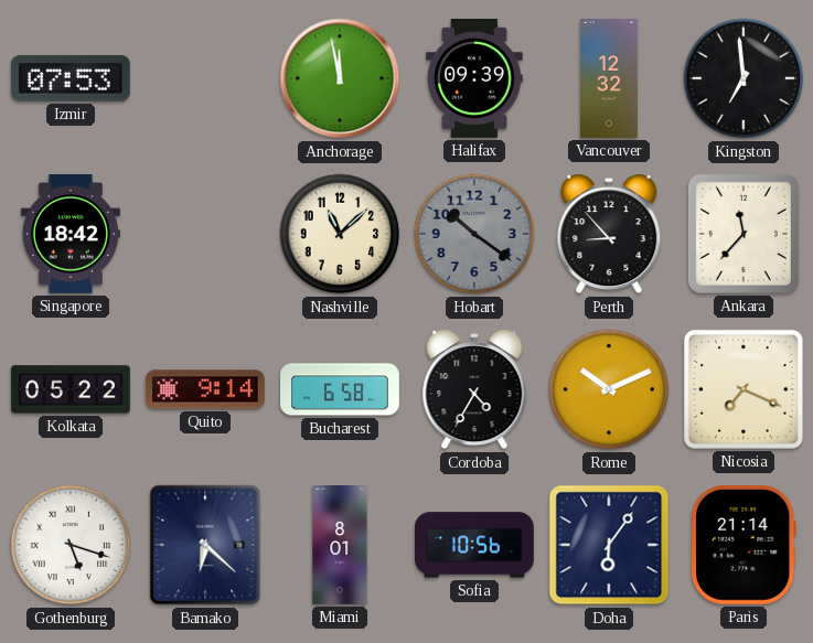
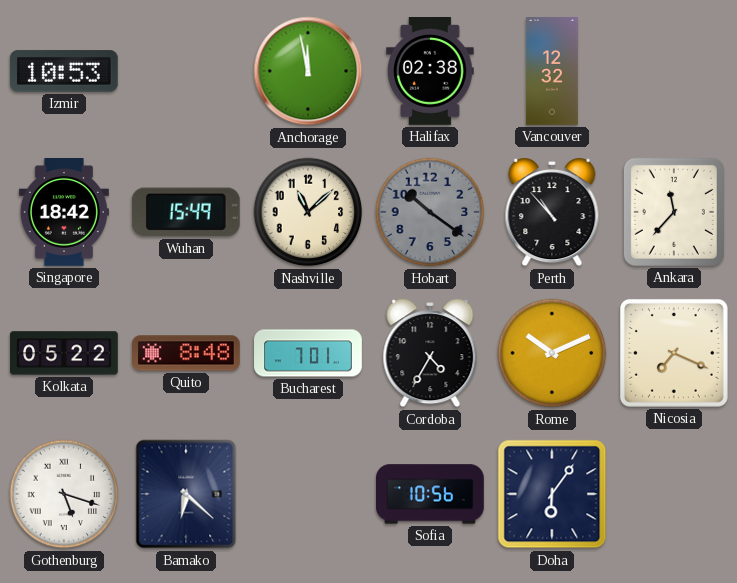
Izmir: 07:53 -> 10:53
Halifax: 09:39 -> 02:38
Kingston: 6:59 -> none
Wuhan: none -> 15:49
Perth: 8:53 -> 10:53
Quito: 9:14 -> 8:48
Bucharest: 6:58 -> 7:01
Miami: 8:01 -> none
Paris: 21:14 -> none
